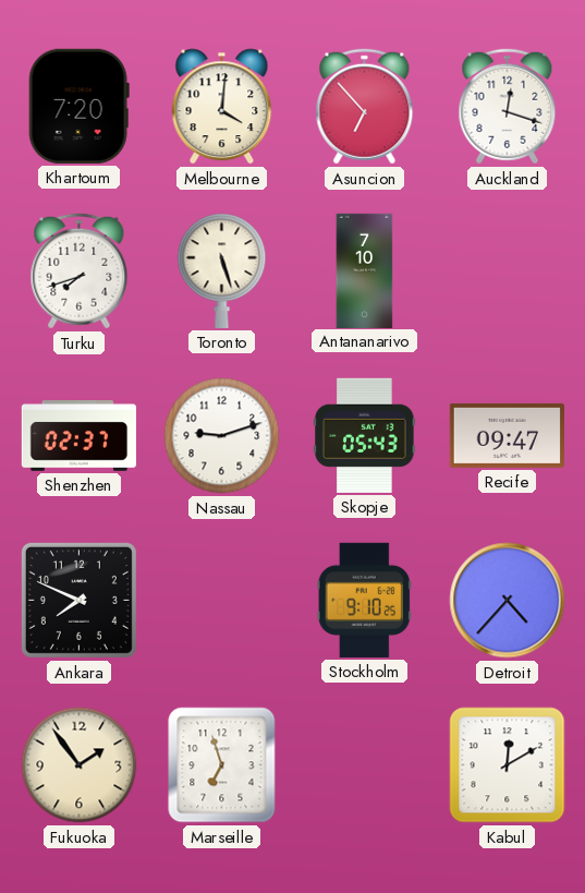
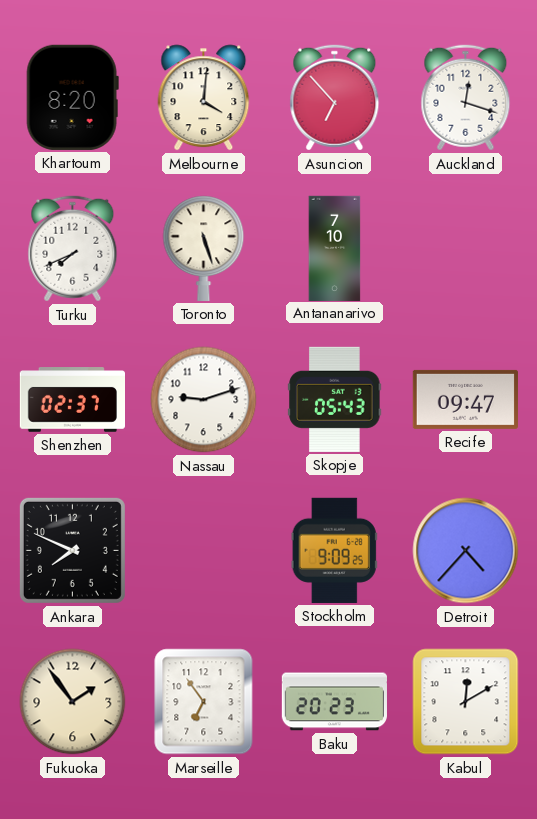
Khartoum: 7:20 -> 8:20
Turku: 7:42 -> 7:41
Stockholm: 9:10 -> 9:09
Marseille: 6:57 -> 6:54
Baku: none -> 20:23
